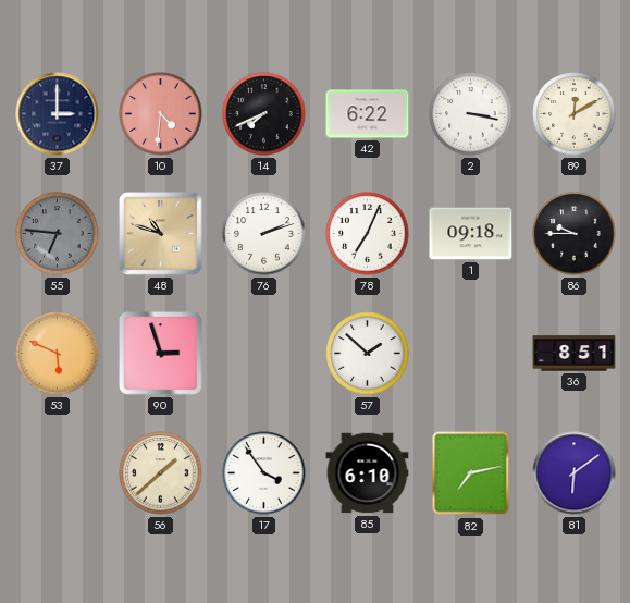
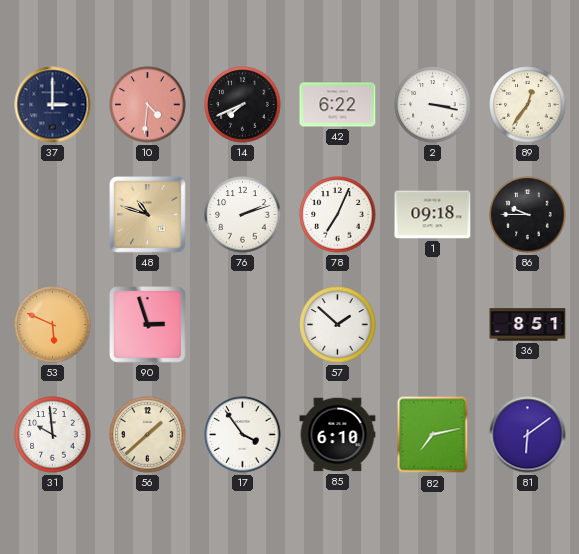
89: 12:10 -> 12:36
55: 6:46 -> none
31: none -> 9:59
